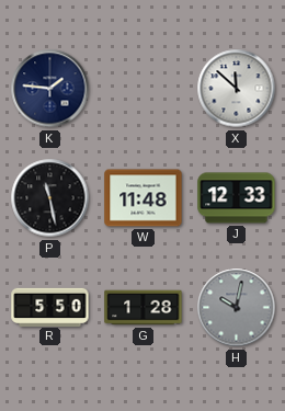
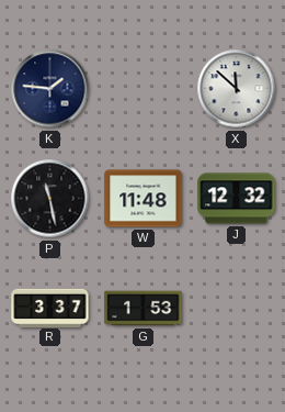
J: 12:33 -> 12:32
R: 5:50 -> 3:37
G: 1:28 -> 1:53
H: 10:02 -> none
